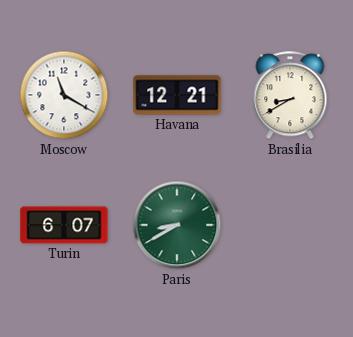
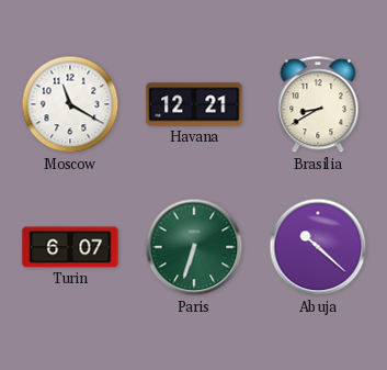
Paris: 8:40 -> 6:33
Abuja: none -> 10:22
